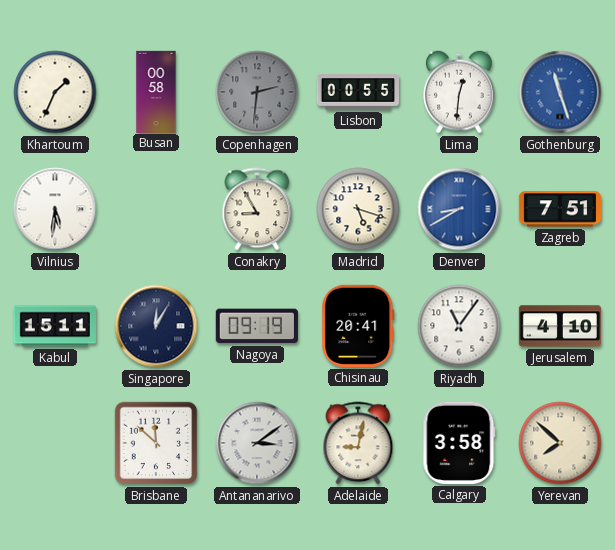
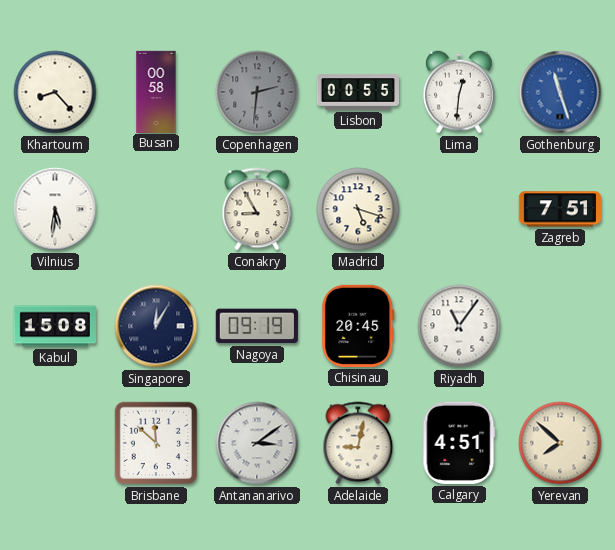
Khartoum: 1:34 -> 8:23
Denver: 8:40 -> none
Kabul: 15:11 -> 15:08
Chisinau: 20:41 -> 20:45
Jerusalem: 4:10 -> none
Calgary: 3:58 -> 4:51
